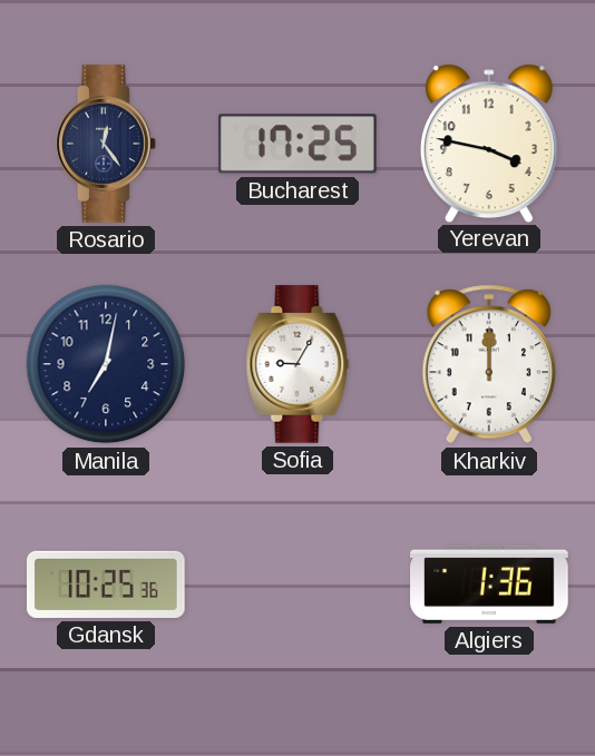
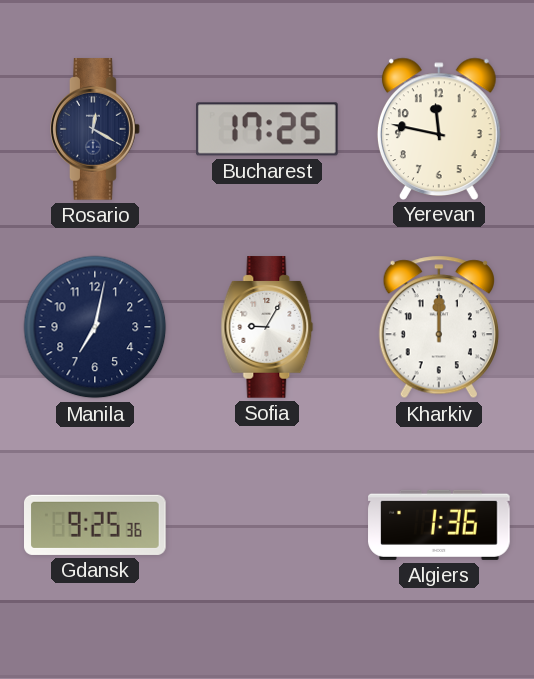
Rosario: 12:24 -> 12:20
Yerevan: 3:47 -> 11:47
Gdansk: 10:25 -> 9:25
